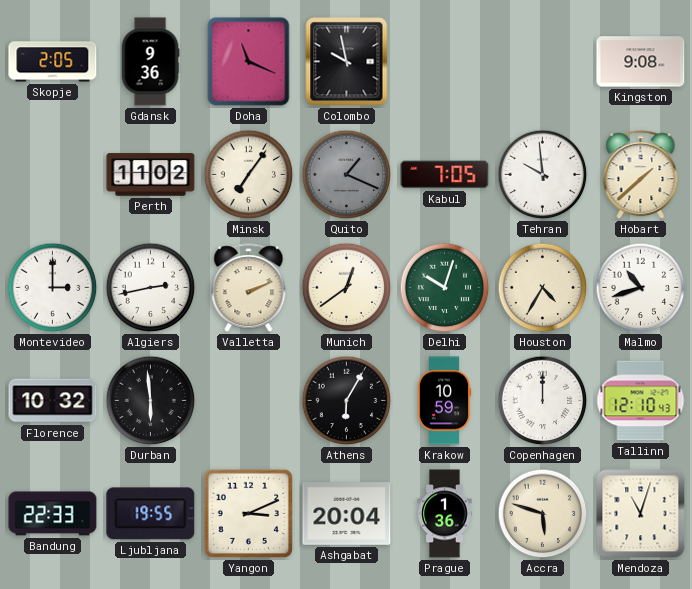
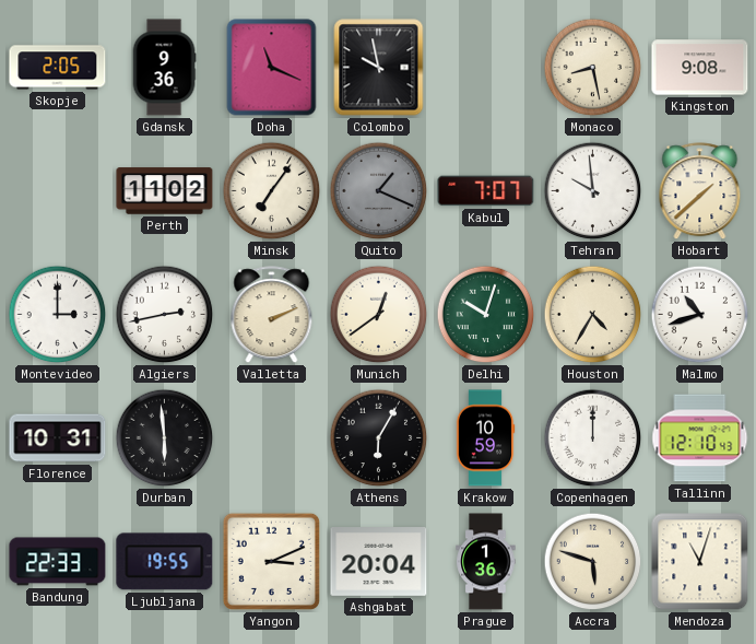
Monaco: none -> 8:28
Kabul: 7:05 -> 7:07
Florence: 10:32 -> 10:31
